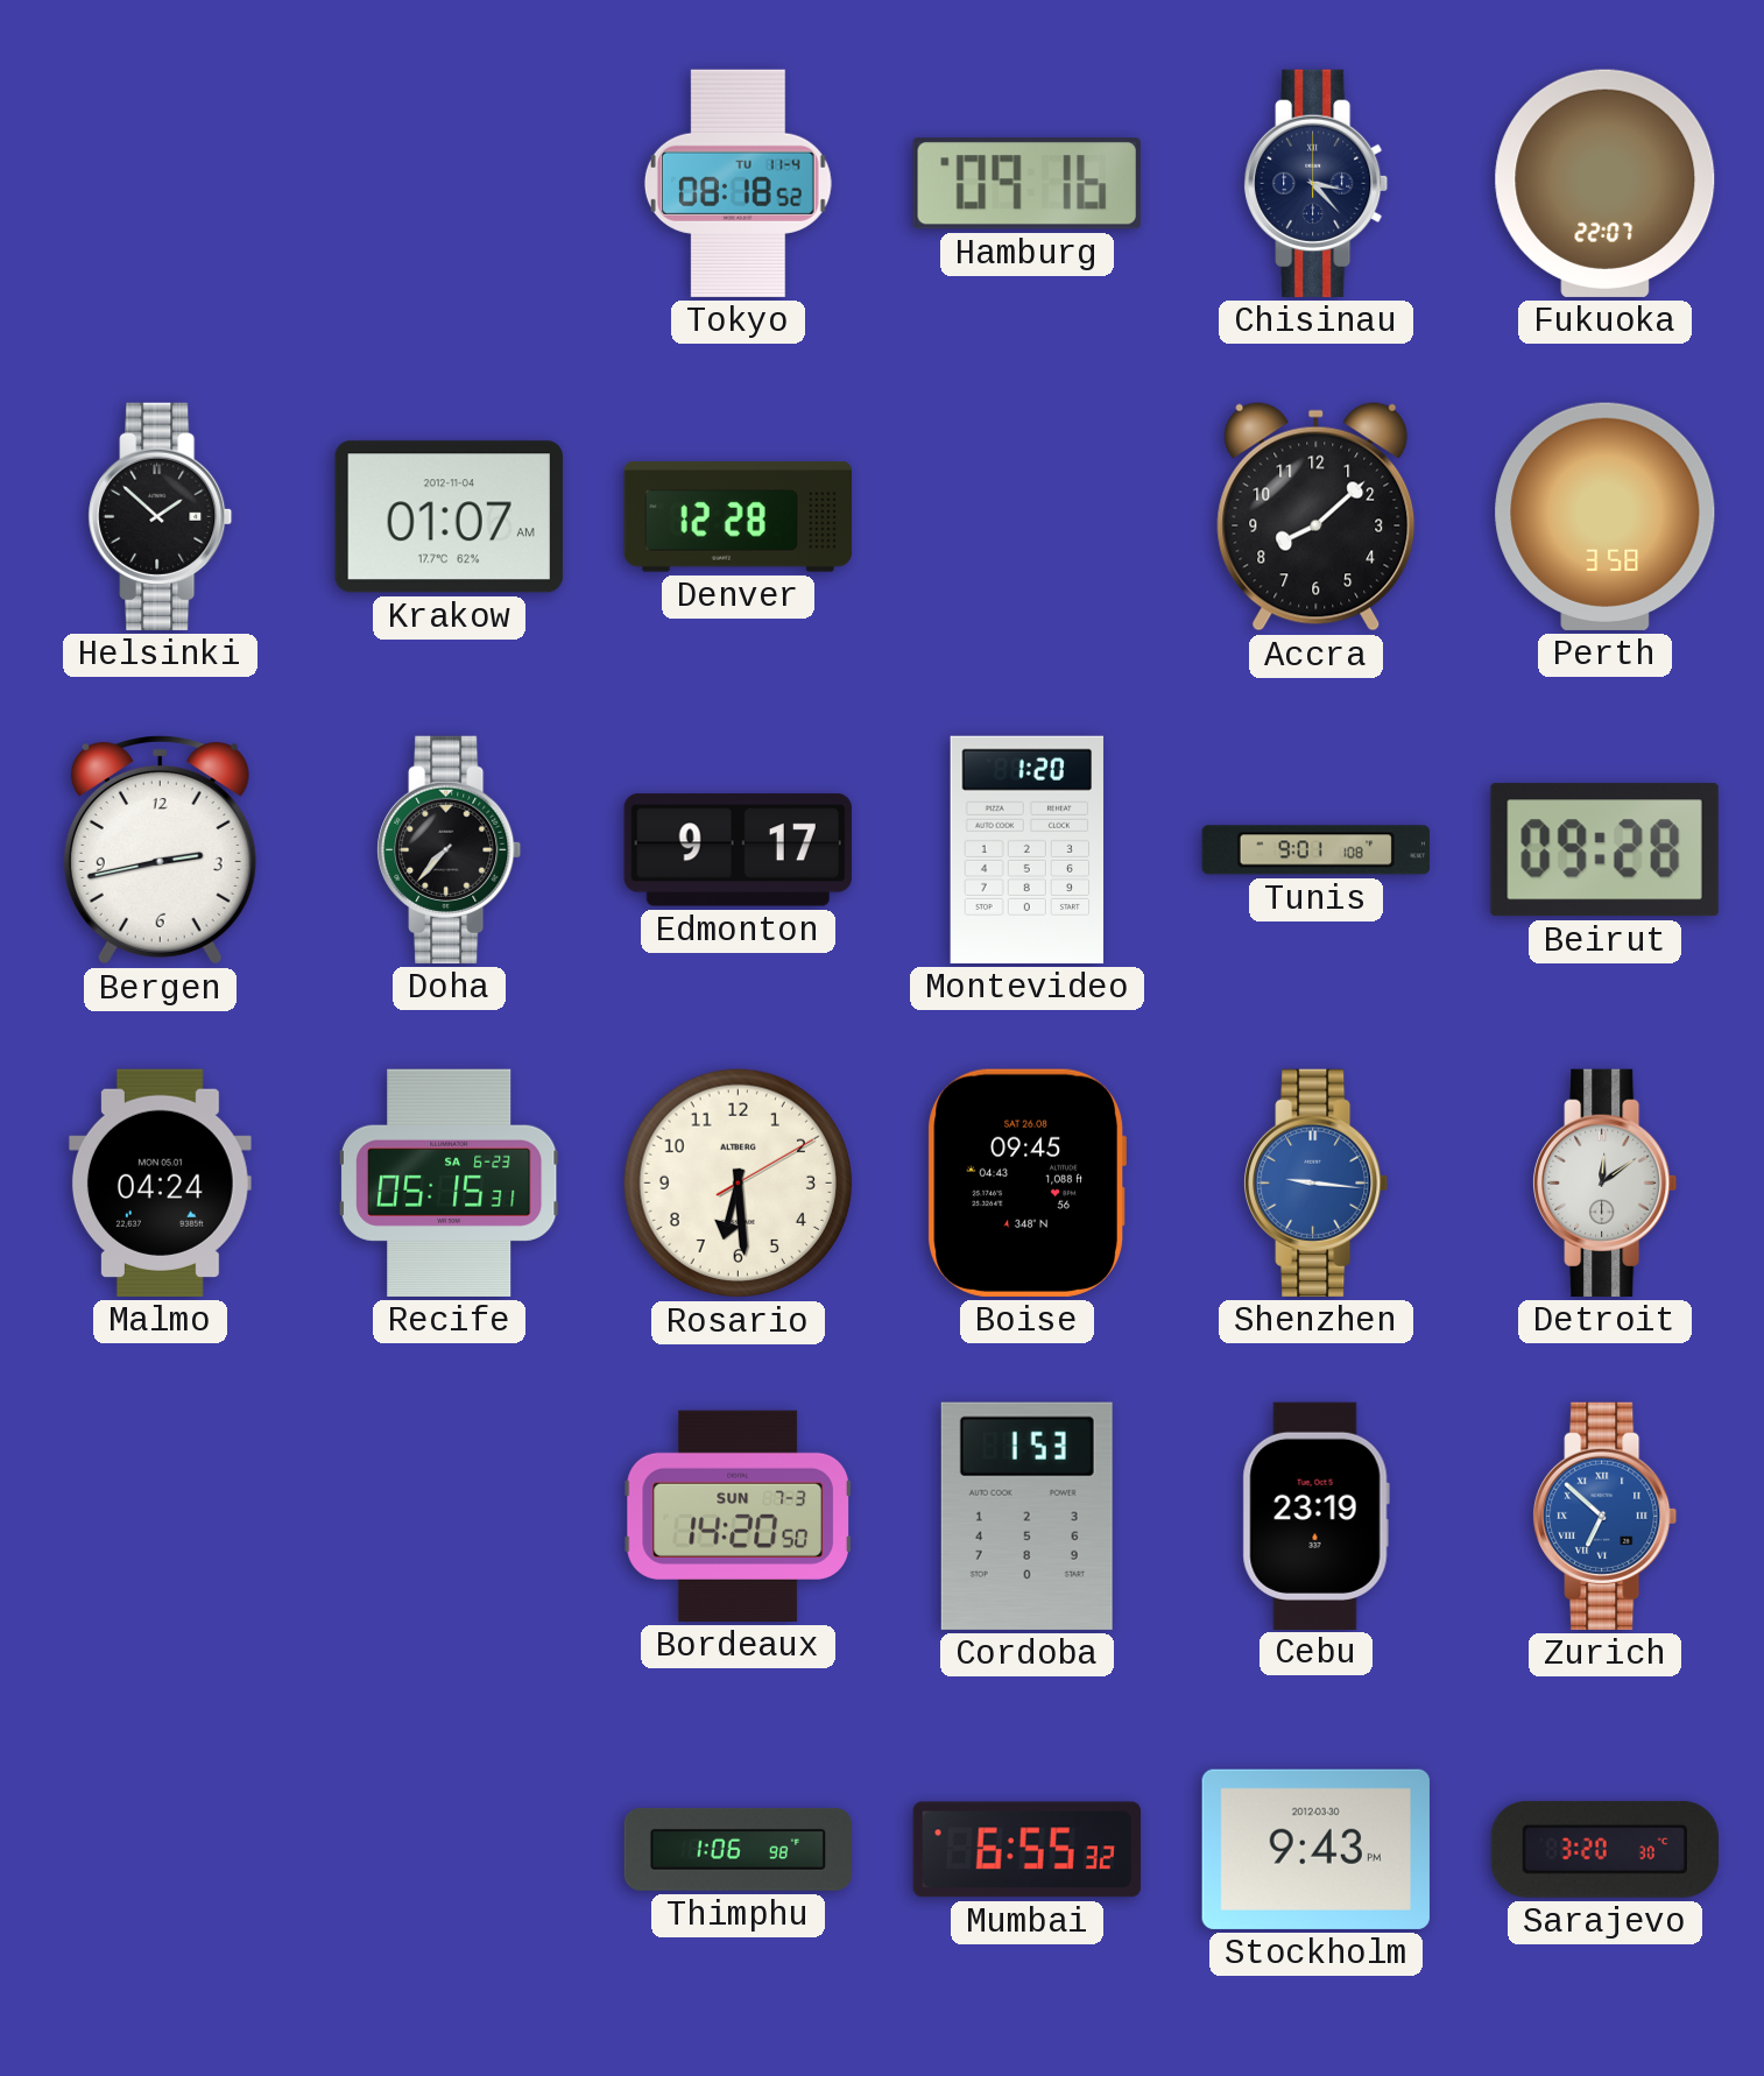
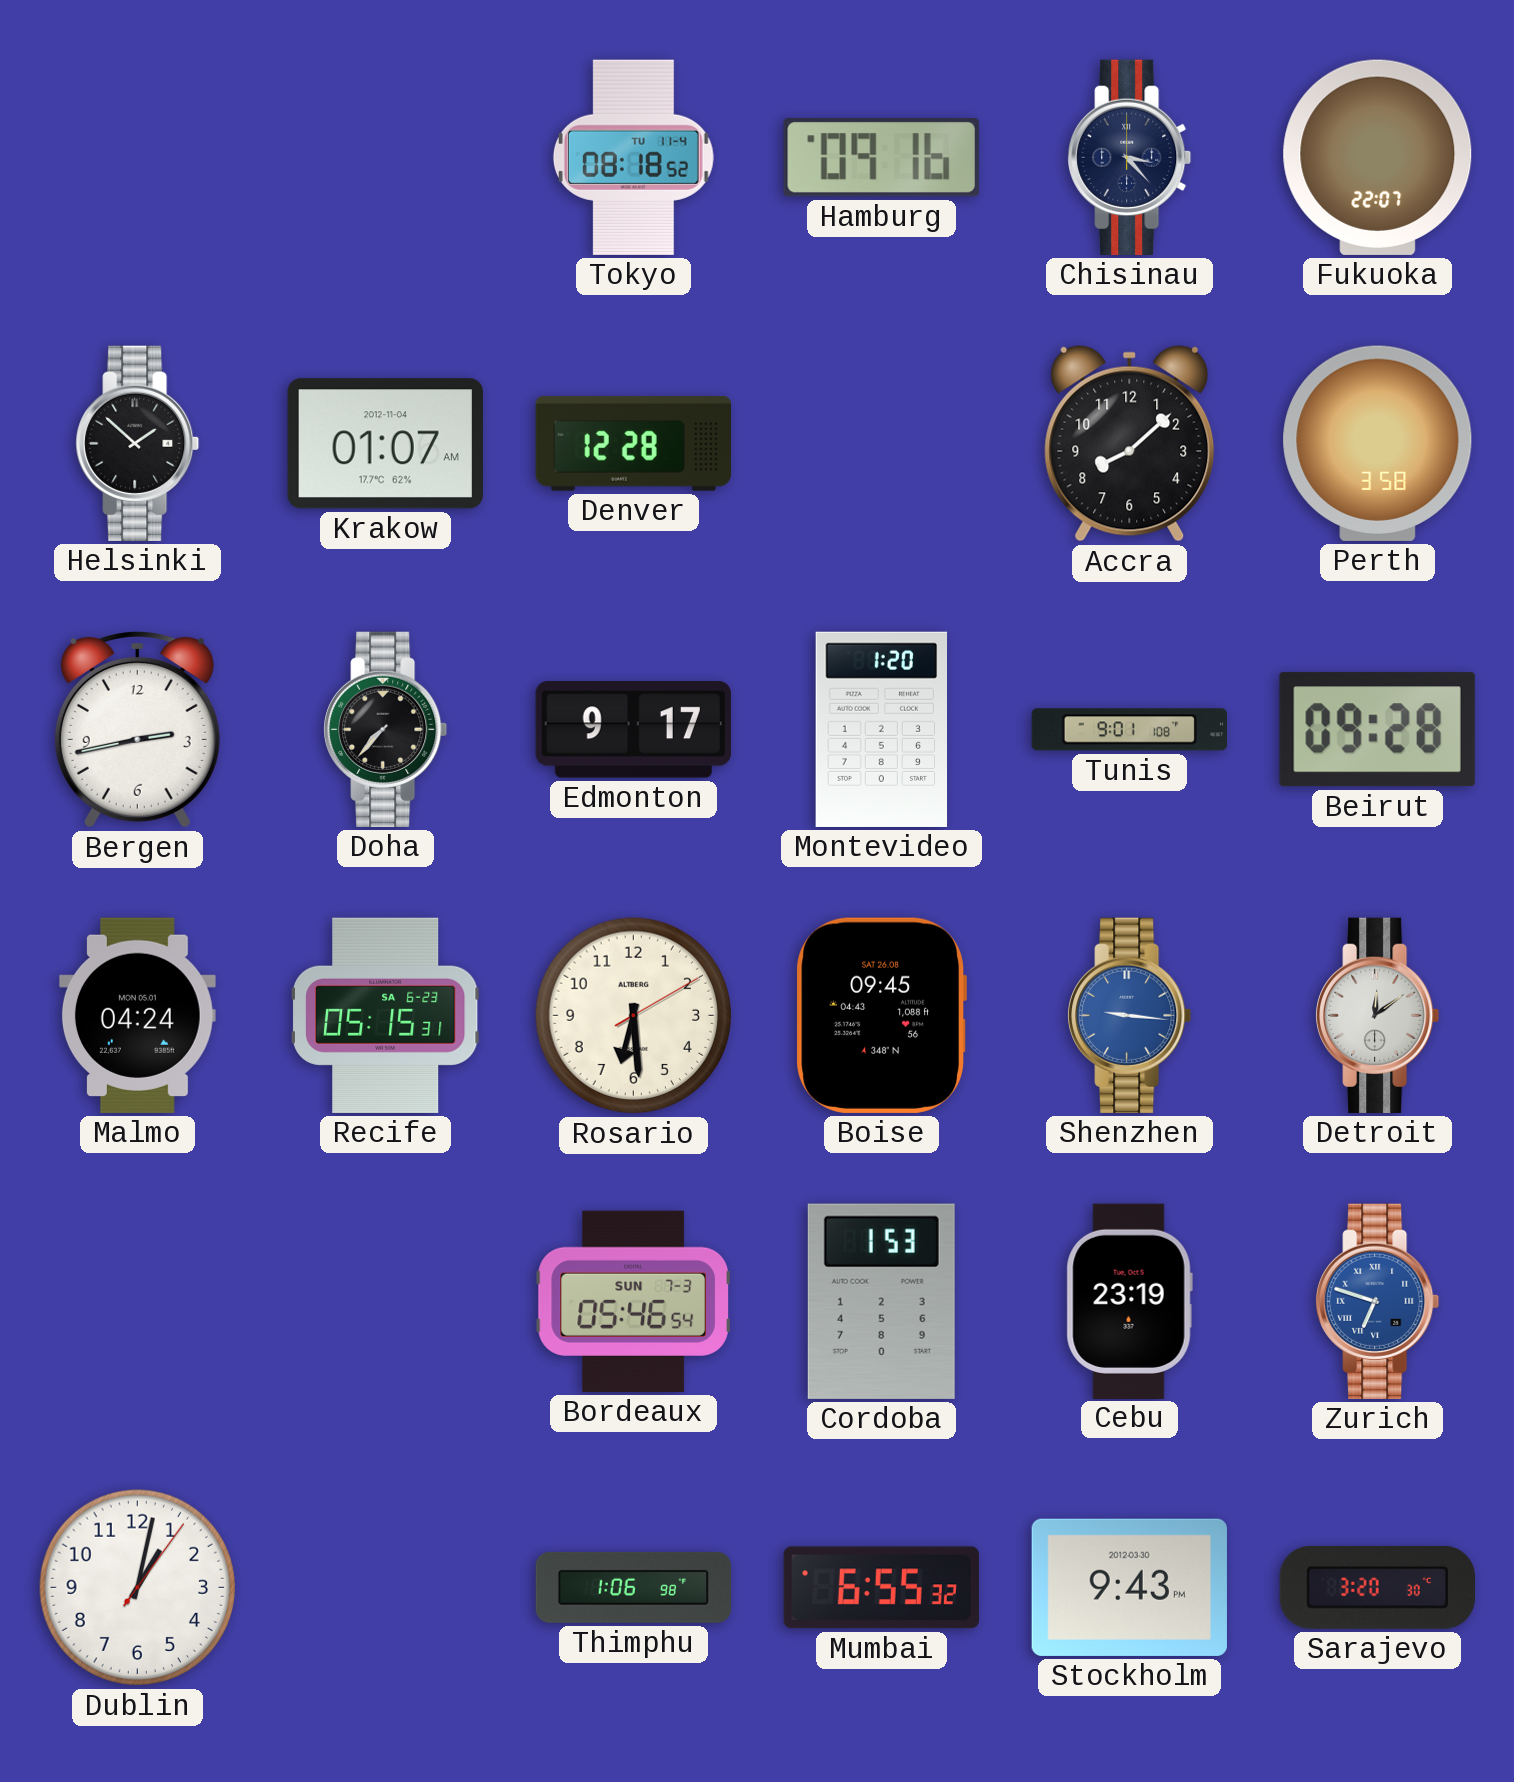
Bordeaux: 14:20 -> 05:46
Zurich: 6:52 -> 6:48
Dublin: none -> 1:02
